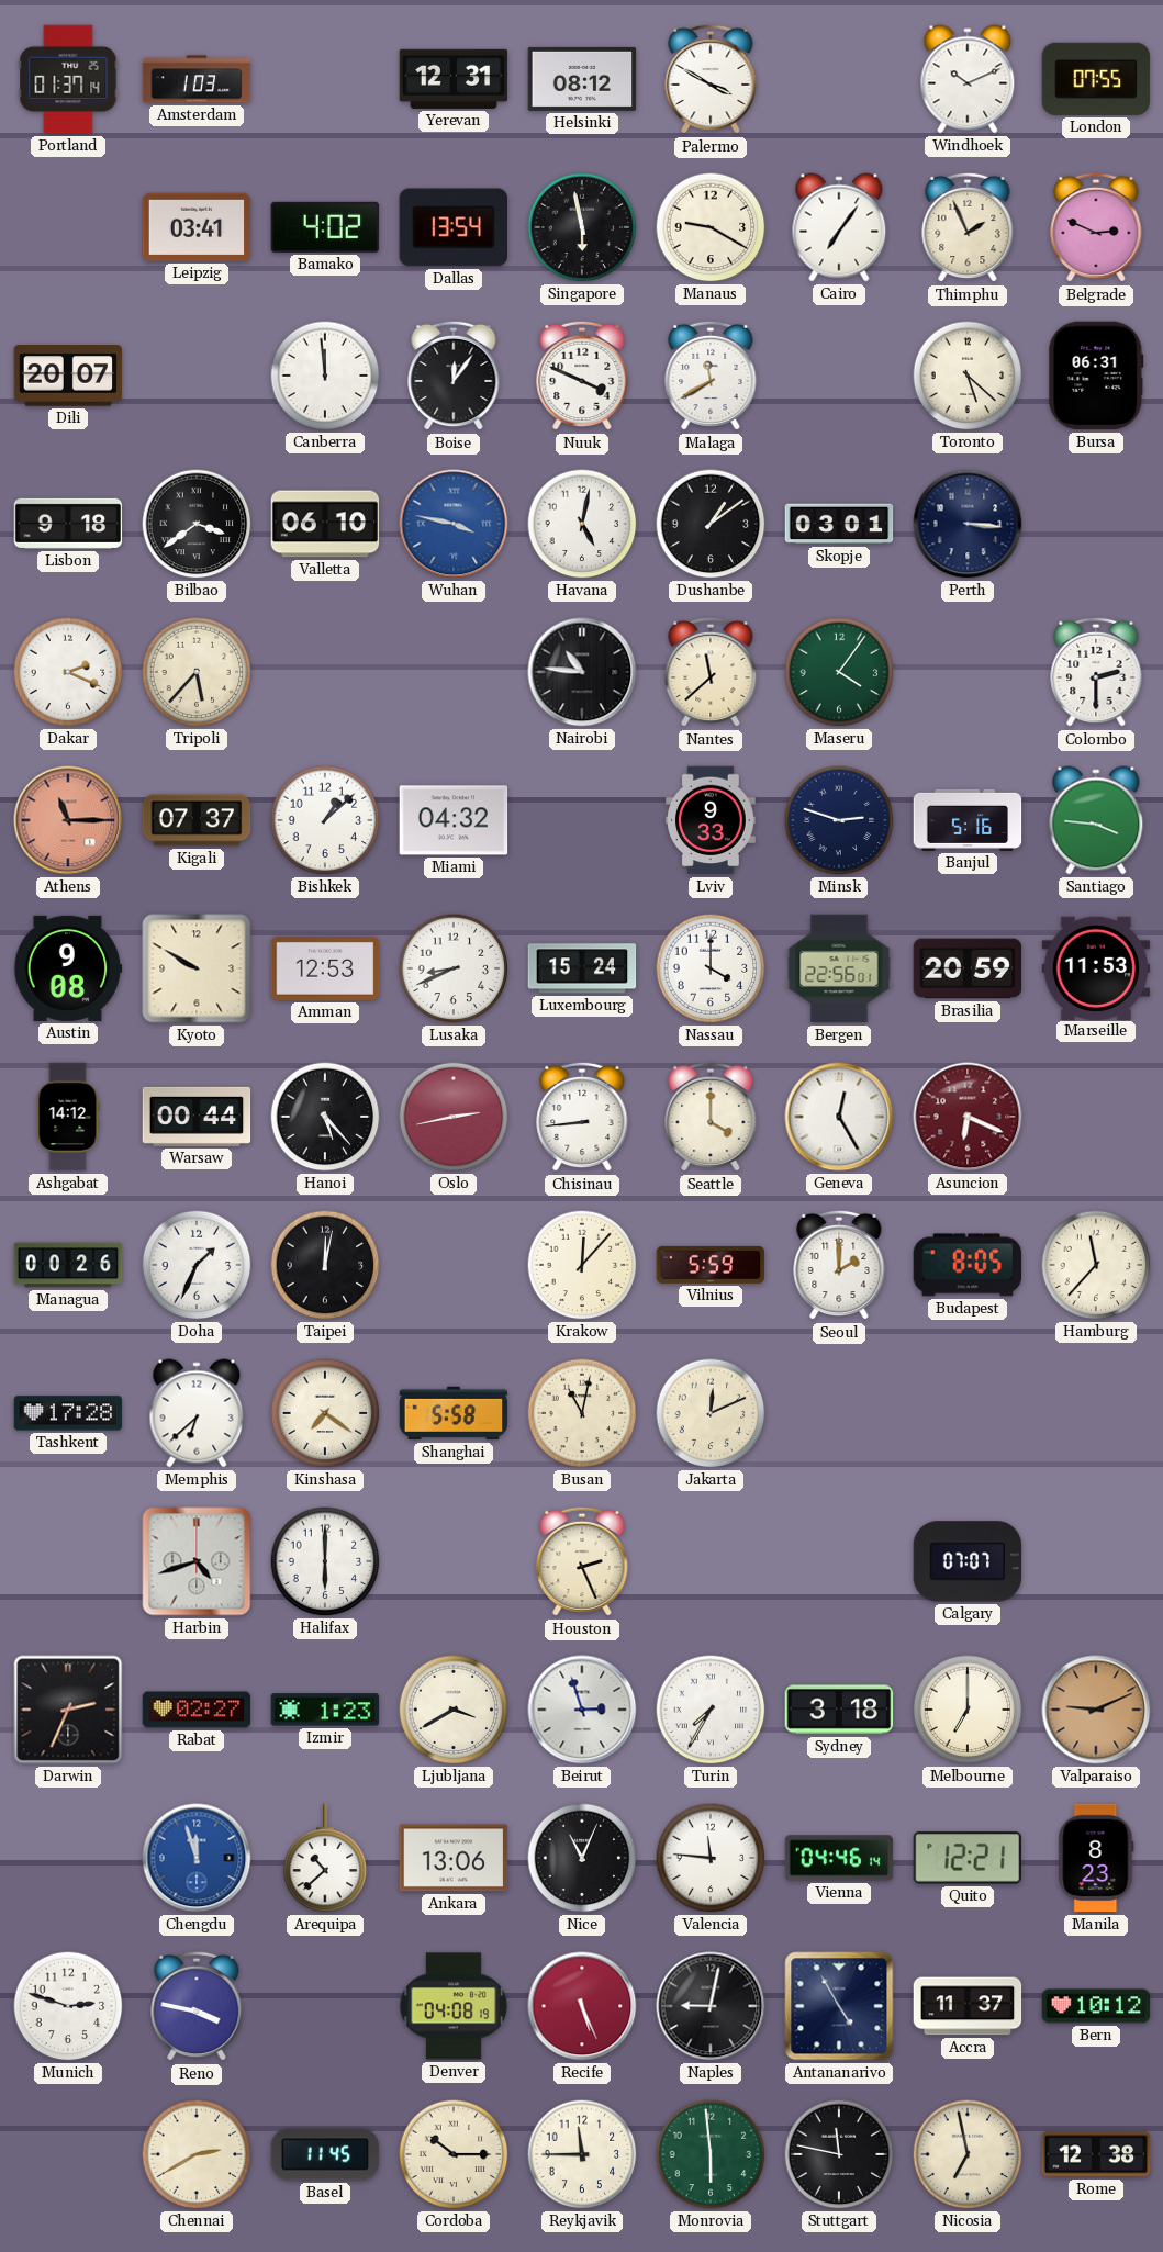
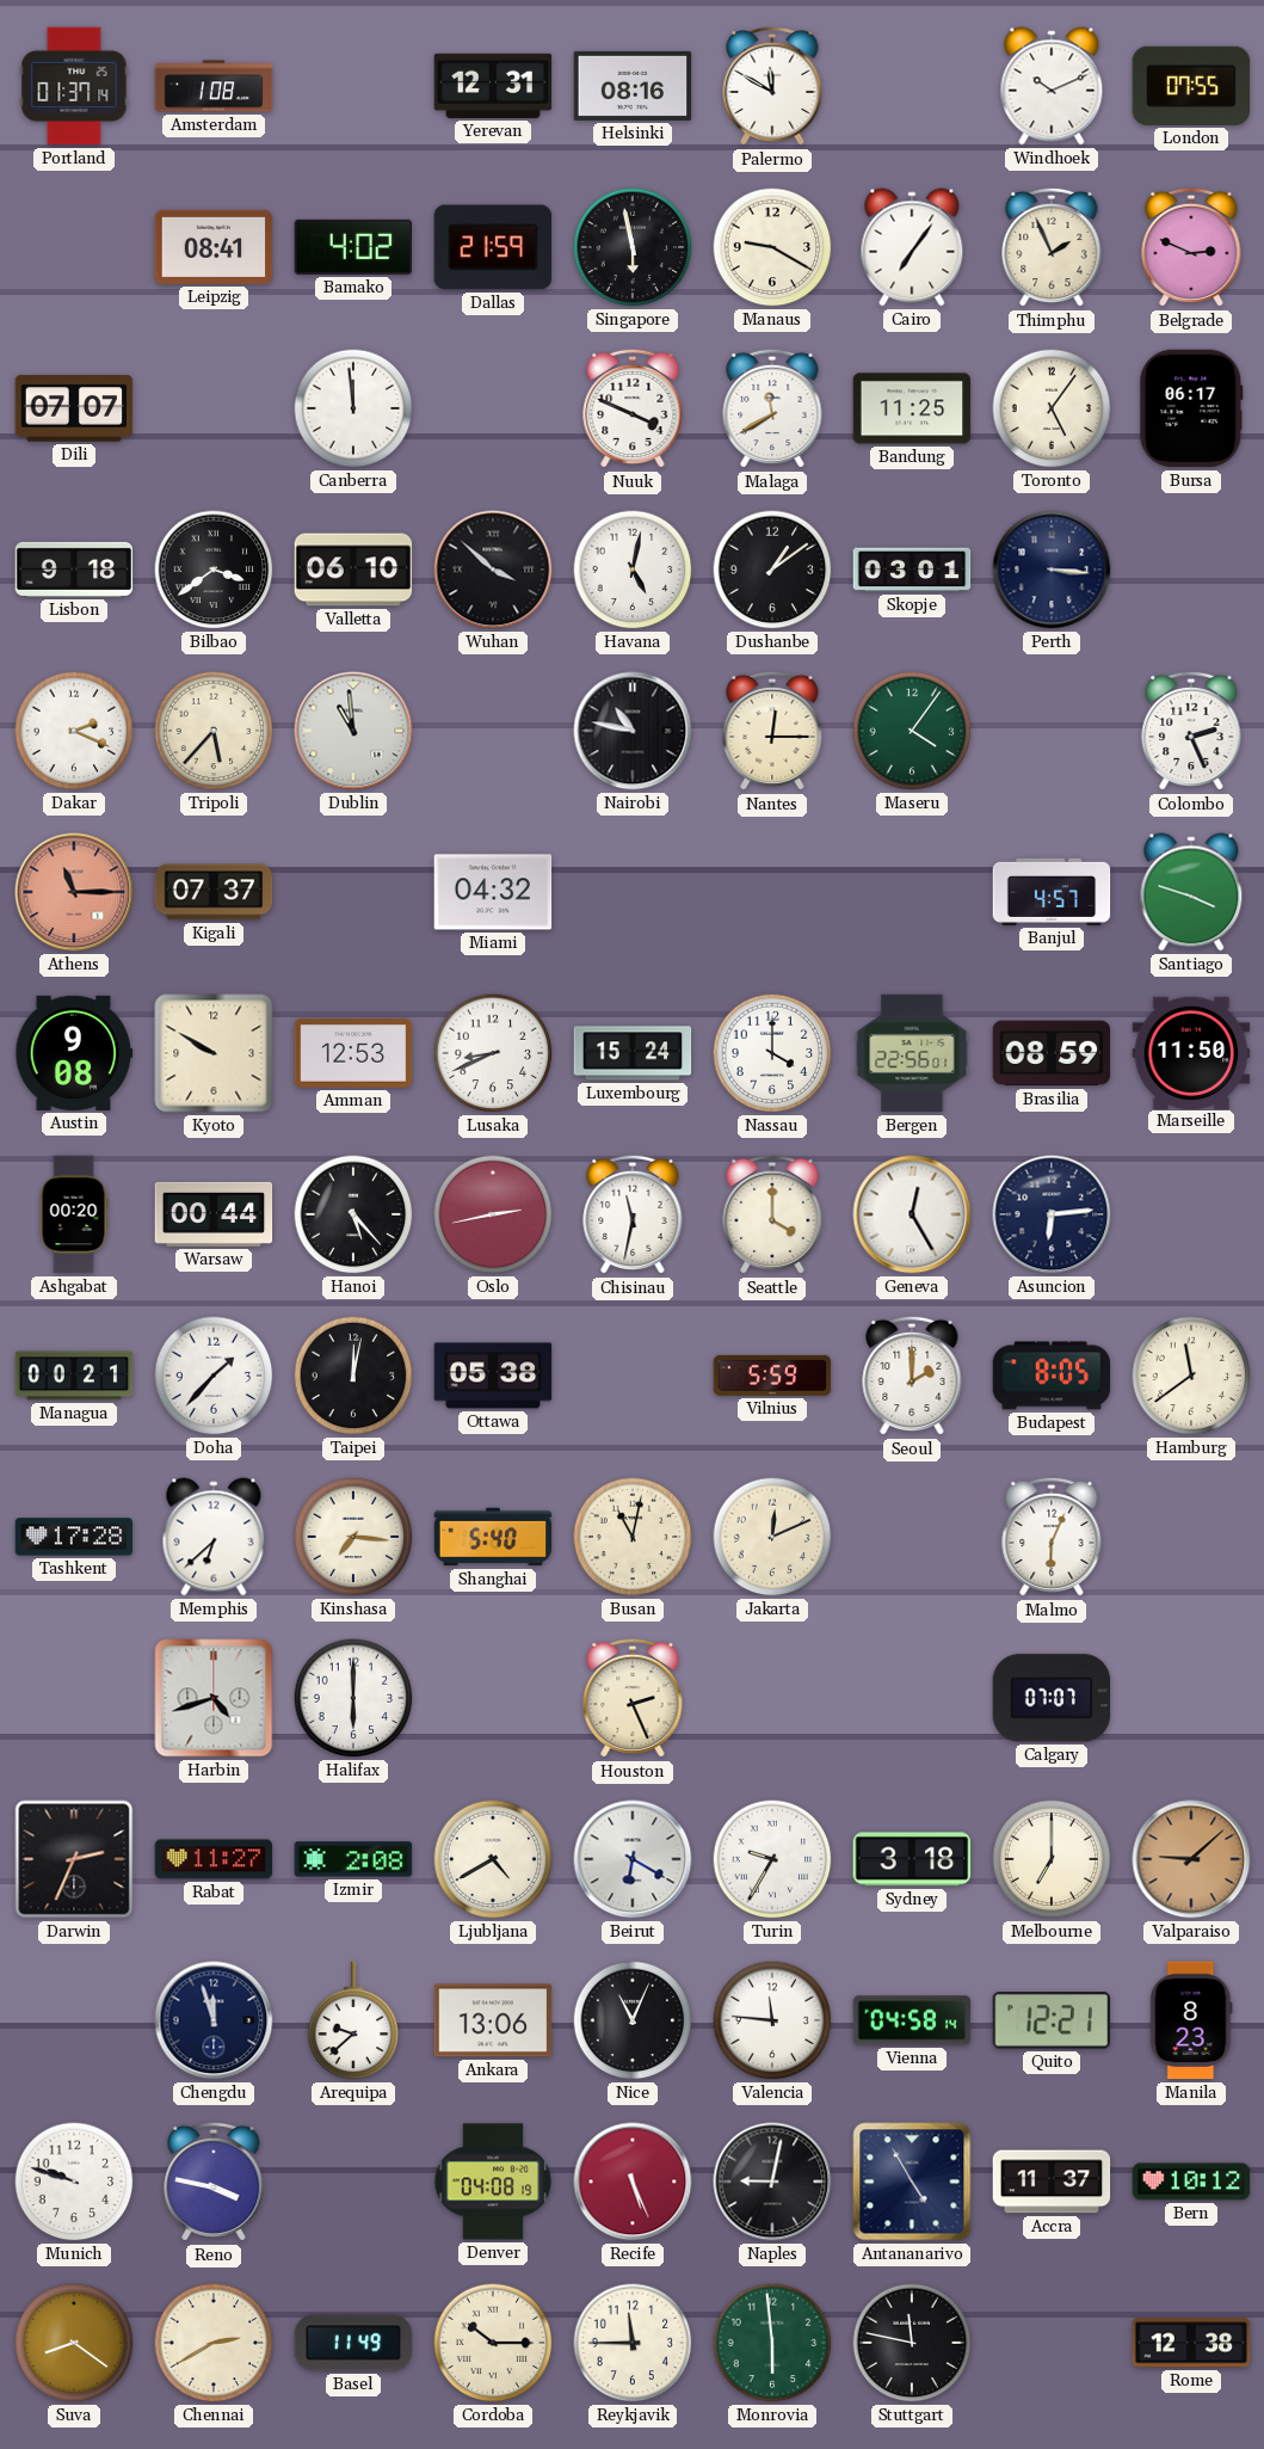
Amsterdam: 1:03 -> 1:08
Helsinki: 08:12 -> 08:16
Palermo: 3:50 -> 11:50
Leipzig: 03:41 -> 08:41
Dallas: 13:54 -> 21:59
Dili: 20:07 -> 07:07
Boise: 12:06 -> none
Bandung: none -> 11:25
Toronto: 5:22 -> 5:06
Bursa: 06:31 -> 06:17
Wuhan: 3:47 -> 3:52
Wuhan dial: blue -> black
Dublin: none -> 10:59
Nairobi: 10:46 -> 10:47
Nantes: 11:38 -> 12:15
Colombo: 2:30 -> 2:26
Bishkek: 1:08 -> none
Lviv: 9:33 -> none
Minsk: 2:48 -> none
Banjul: 5:16 -> 4:57
Santiago: 3:46 -> 3:48
Brasilia: 20:59 -> 08:59
Marseille: 11:53 -> 11:50
Ashgabat: 14:12 -> 00:20
Chisinau: 8:44 -> 11:32
Asuncion: 6:19 -> 6:14
Asuncion dial: burgundy -> navy
Managua: 00:26 -> 00:21
Doha: 1:34 -> 1:37
Ottawa: none -> 05:38
Krakow: 12:07 -> none
Hamburg: 11:37 -> 11:39
Kinshasa: 7:21 -> 7:16
Shanghai: 5:58 -> 5:40
Malmo: none -> 6:04
Rabat: 02:27 -> 11:27
Izmir: 1:23 -> 2:08
Ljubljana: 3:40 -> 4:40
Beirut: 2:57 -> 6:20
Turin: 7:35 -> 9:35
Valparaiso: 9:11 -> 9:08
Chengdu dial: blue -> navy
Arequipa: 10:38 -> 9:38
Vienna: 04:46 -> 04:58
Munich: 2:48 -> 9:48
Suva: none -> 8:21
Basel: 11:45 -> 11:49
Nicosia: 6:58 -> none
